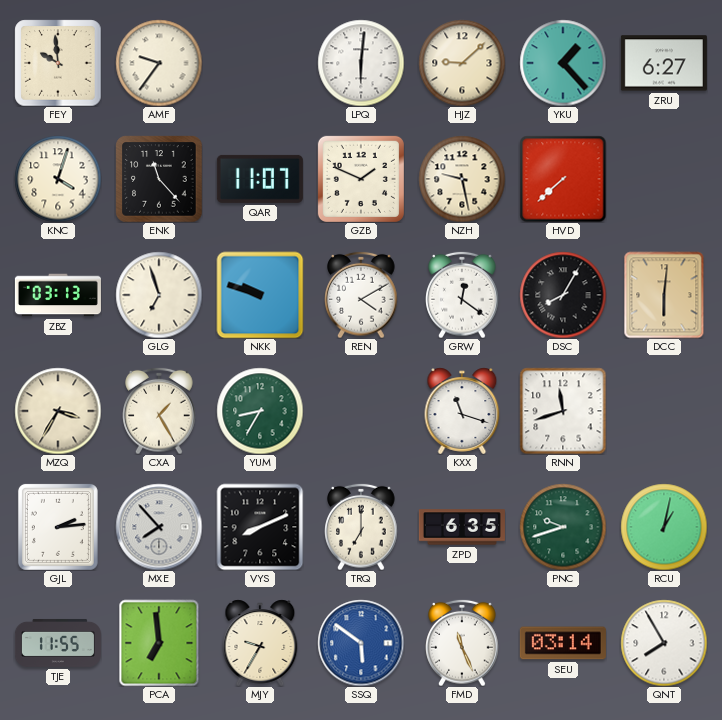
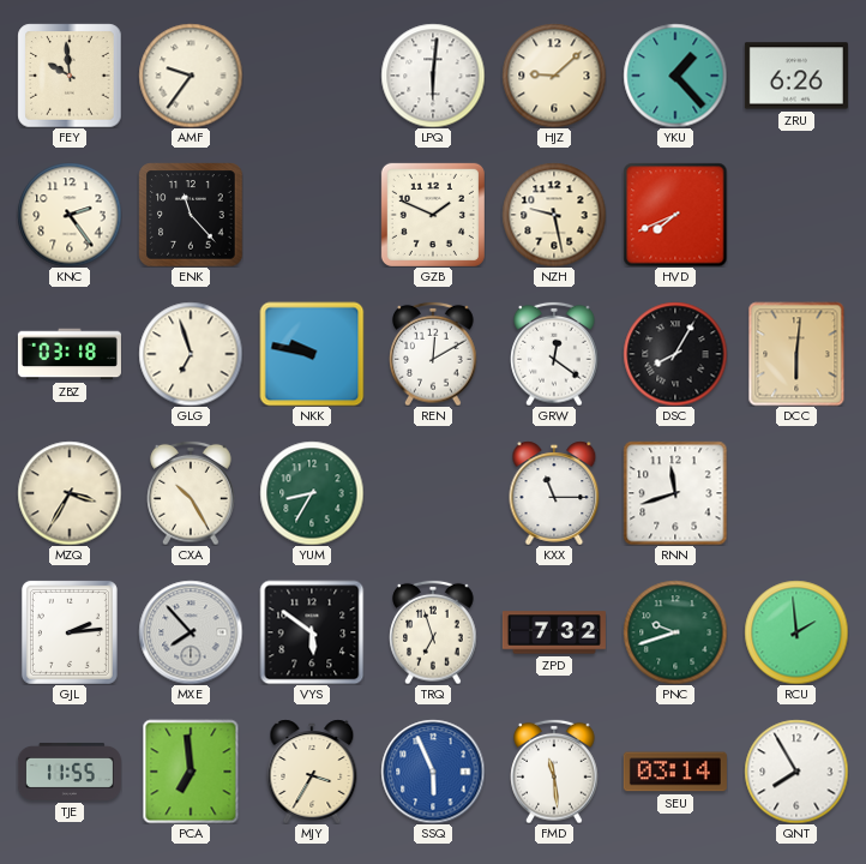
ZRU: 6:27 -> 6:26
KNC: 4:03 -> 2:24
QAR: 11:07 -> none
HVD: 7:38 -> 7:41
ZBZ: 03:13 -> 03:18
NKK: 9:48 -> 9:47
REN: 4:10 -> 12:10
CXA: 1:25 -> 10:25
KXX: 11:18 -> 11:15
VYS: 8:11 -> 5:51
TRQ: 7:00 -> 6:57
ZPD: 6:35 -> 7:32
RCU: 1:02 -> 1:59
MJY: 9:35 -> 3:35
SSQ: 5:51 -> 5:56
FMD: 11:26 -> 11:29
